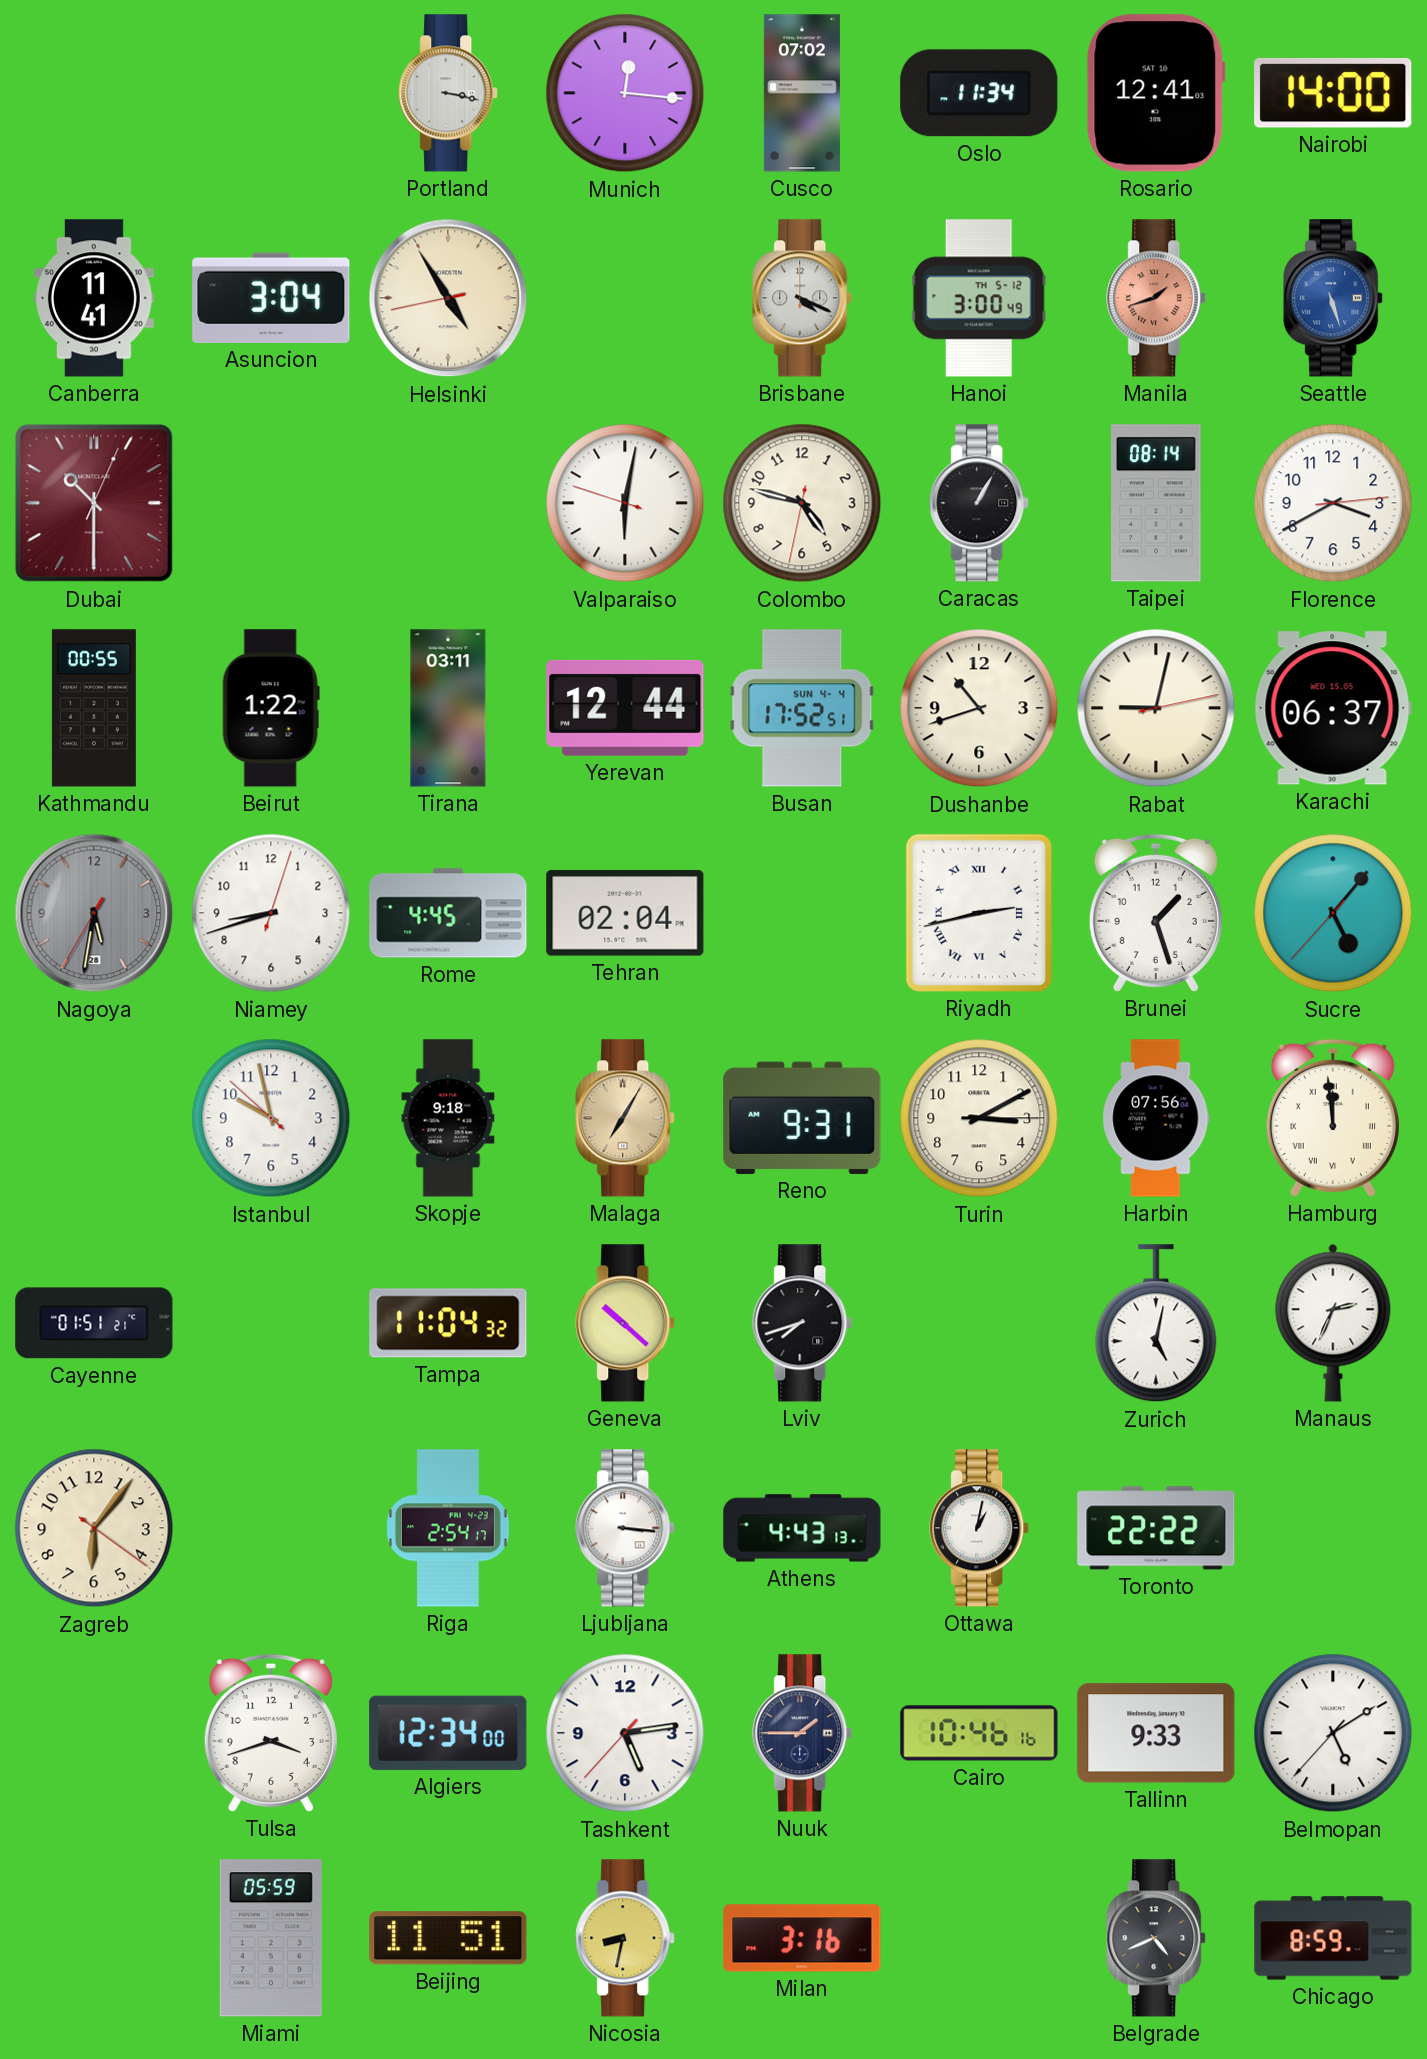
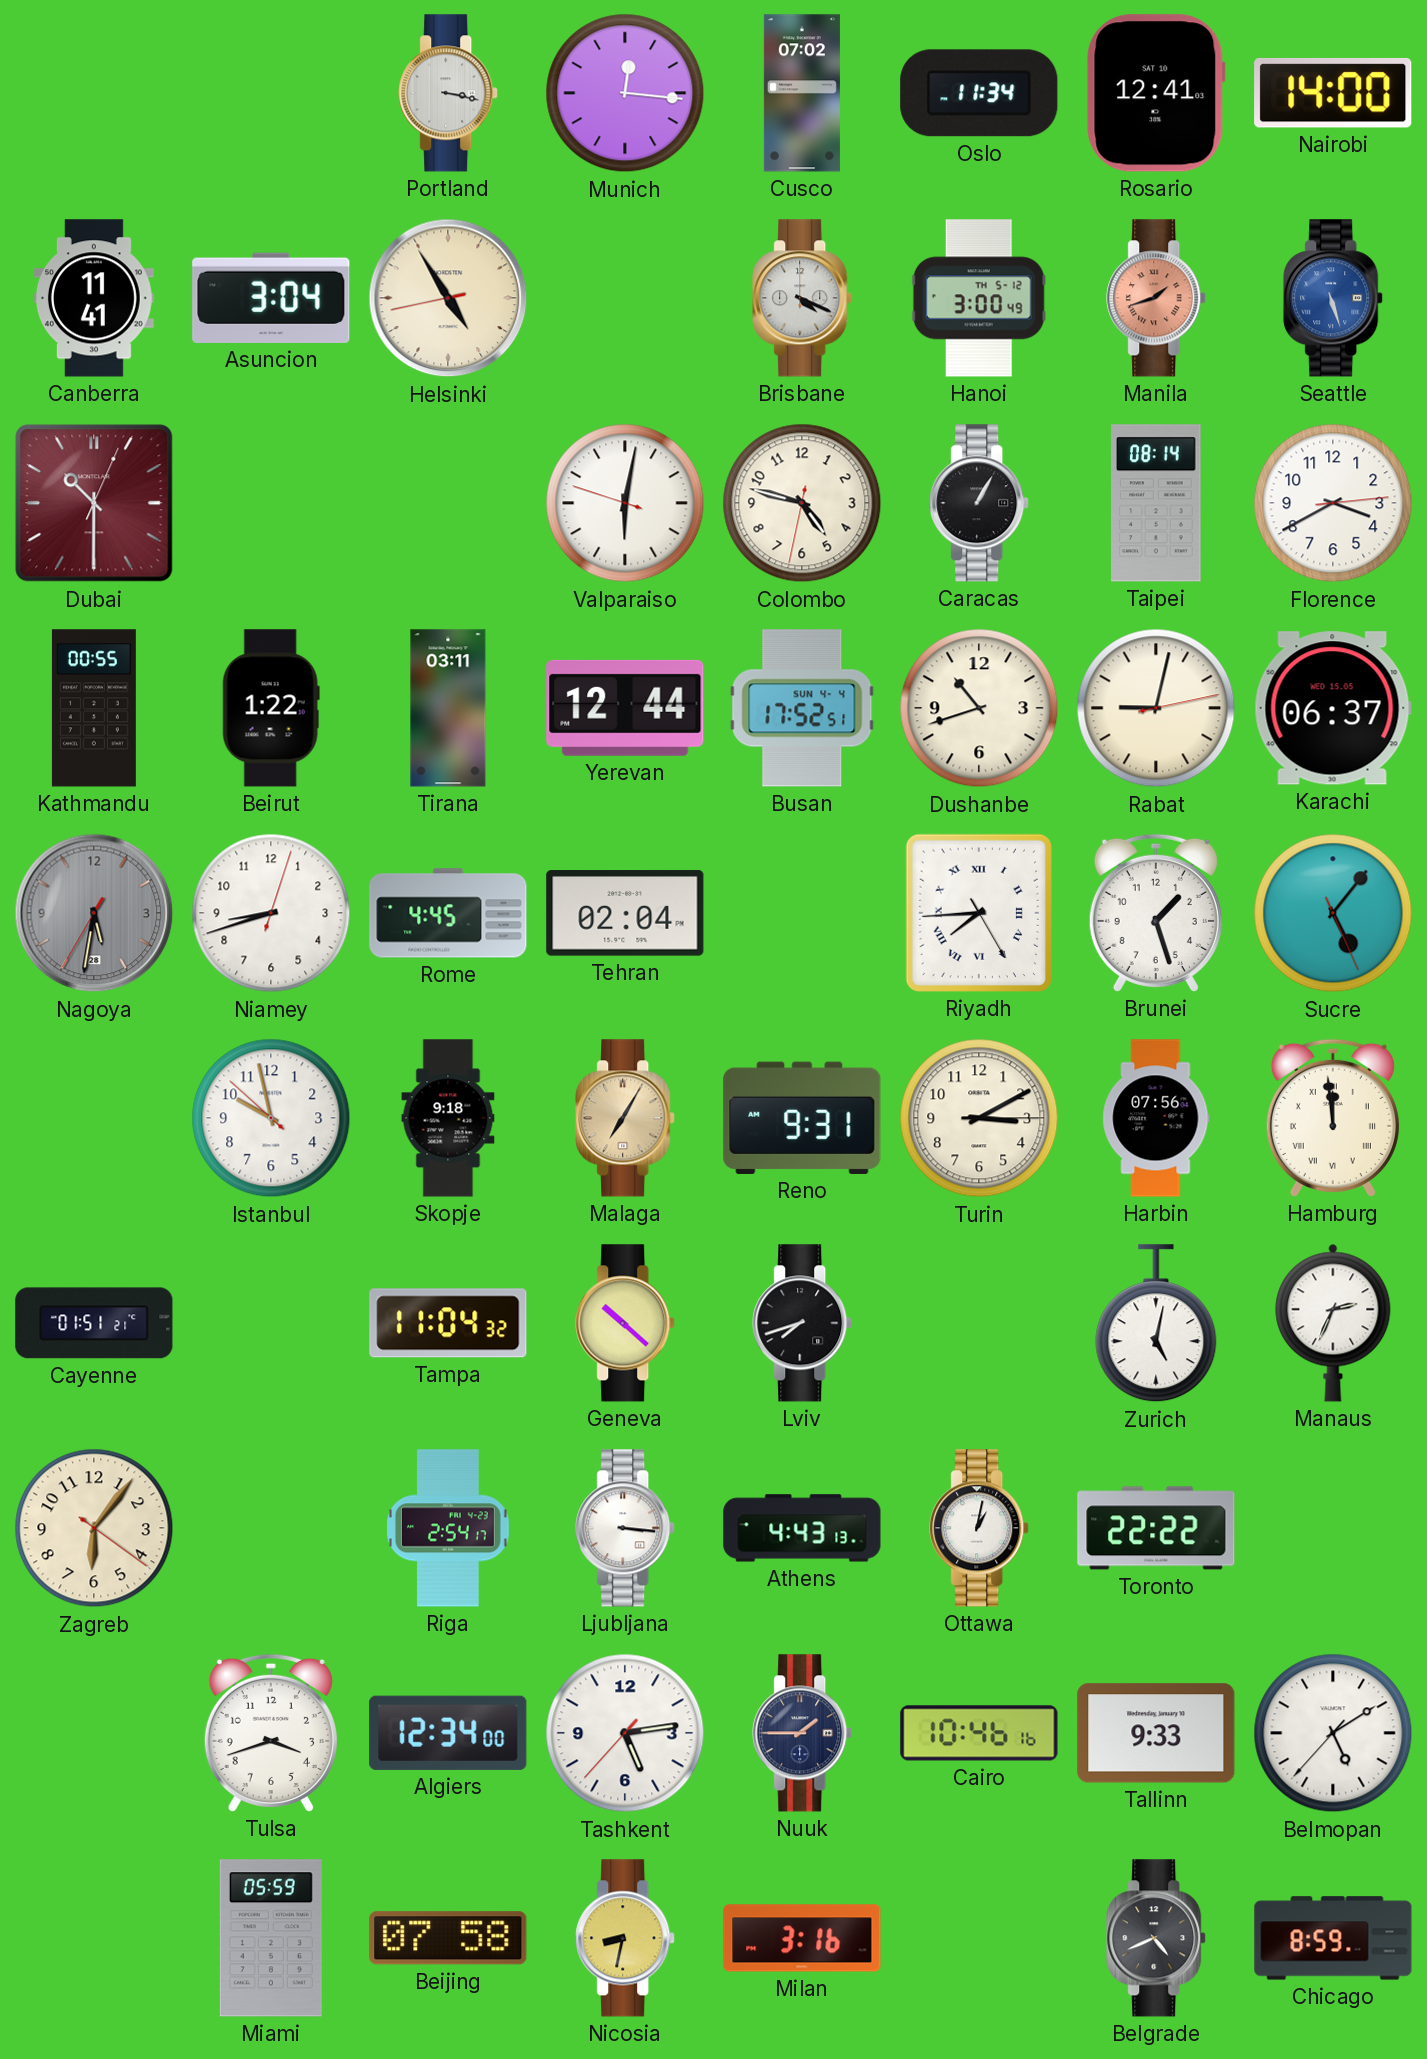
Riyadh: 2:42 -> 7:44
Sucre: 5:06:37 -> 5:06:26
Beijing: 11:51 -> 07:58
